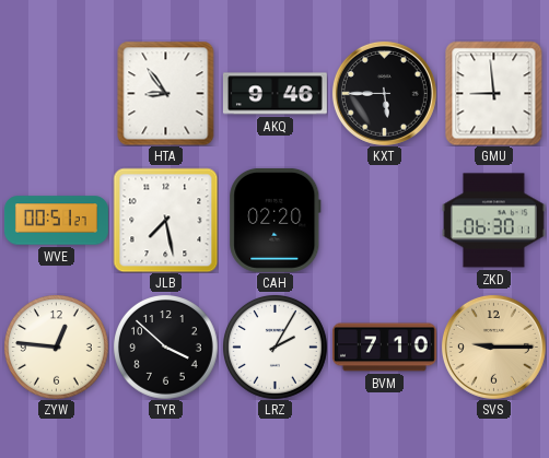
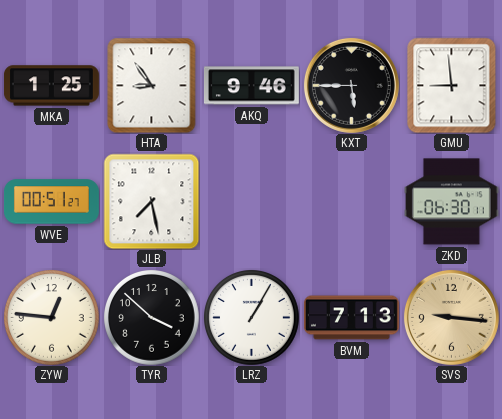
MKA: none -> 1:25
CAH: 02:20 -> none
LRZ: 2:05 -> 1:05
BVM: 7:10 -> 7:13
SVS: 9:15 -> 9:16
